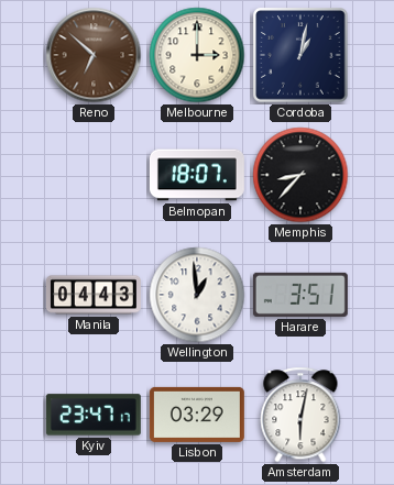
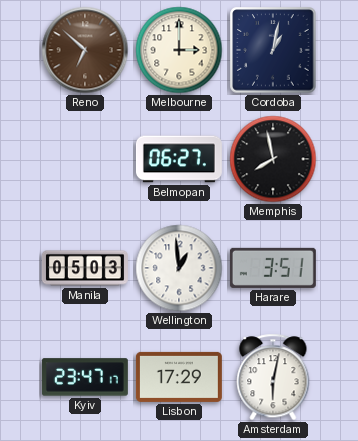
Belmopan: 18:07 -> 06:27
Memphis: 8:37 -> 7:58
Manila: 04:43 -> 05:03
Lisbon: 03:29 -> 17:29
